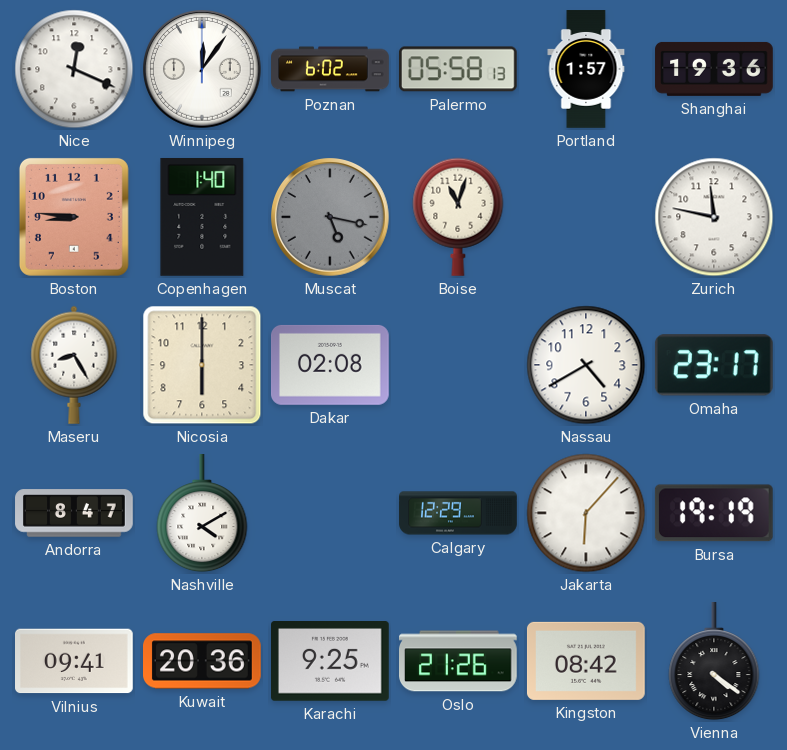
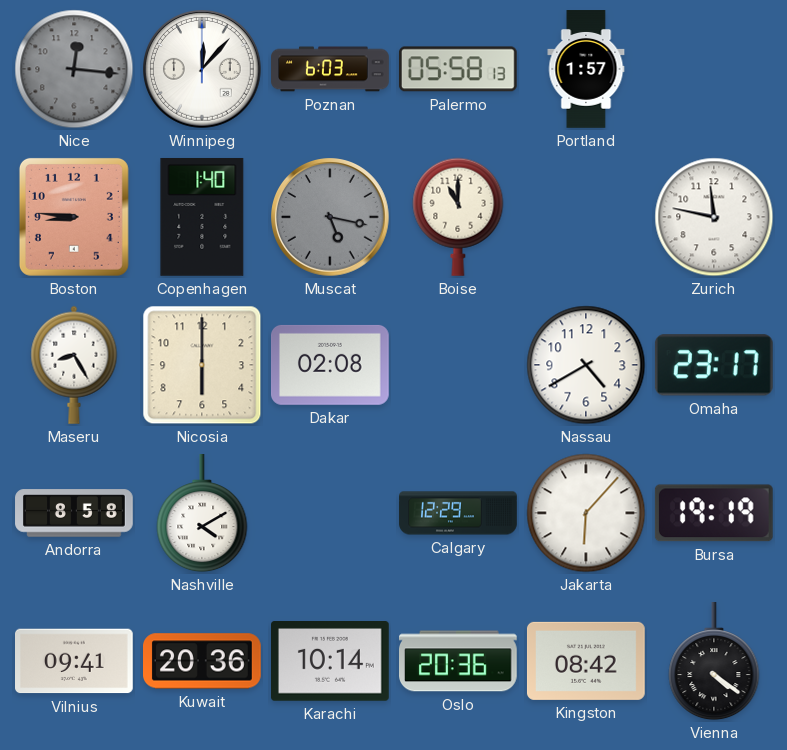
Nice: 12:19 -> 12:16
Nice dial: white -> grey
Winnipeg: 12:06 -> 12:07
Poznan: 6:02 -> 6:03
Shanghai: 19:36 -> none
Boise: 11:03 -> 11:00
Andorra: 8:47 -> 8:58
Karachi: 9:25 -> 10:14
Oslo: 21:26 -> 20:36
